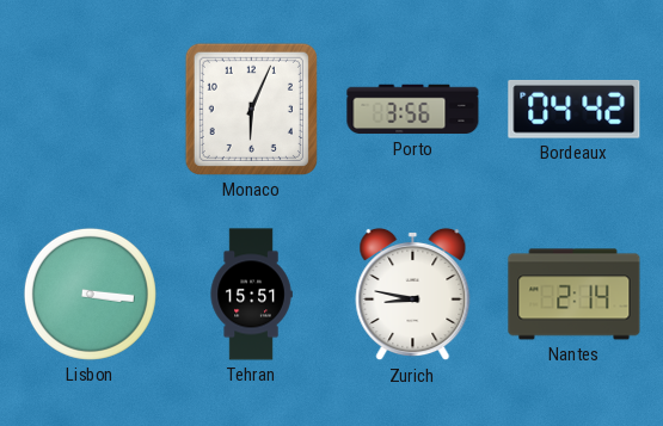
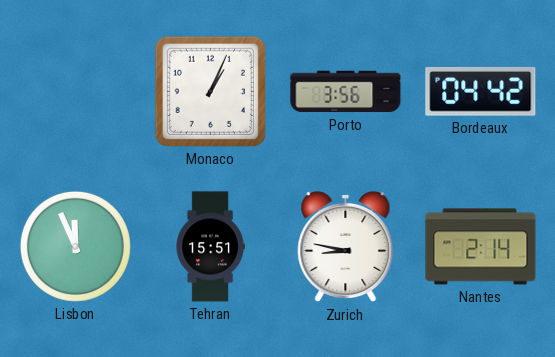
Monaco: 6:04 -> 1:04
Lisbon: 3:16 -> 11:56
